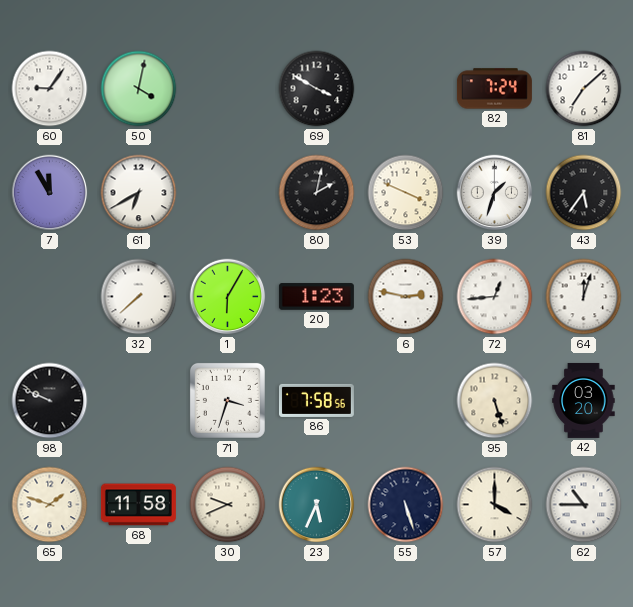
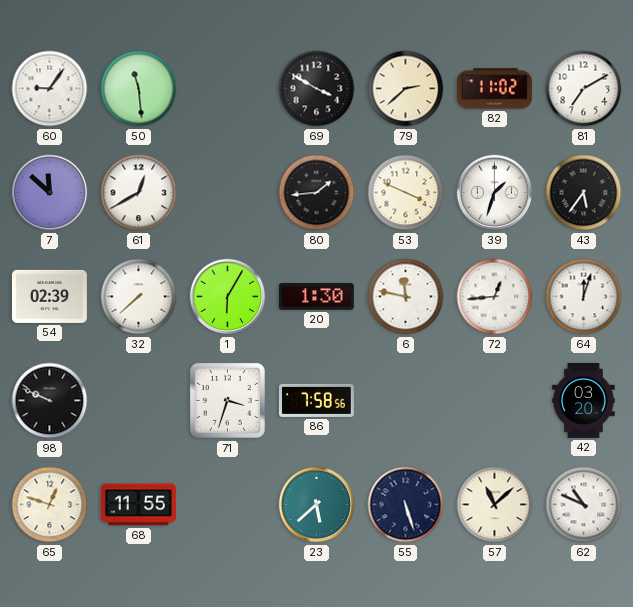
50: 4:02 -> 11:29
79: none -> 2:38
82: 7:24 -> 11:02
81: 7:08 -> 7:10
7: 11:55 -> 11:52
61: 6:40 -> 12:40
80: 2:02 -> 1:44
54: none -> 02:39
20: 1:23 -> 1:30
6: 2:47 -> 11:47
95: 5:27 -> none
65: 1:48 -> 12:48
68: 11:58 -> 11:55
30: 9:41 -> none
23: 5:34 -> 5:38
57: 4:00 -> 11:08
62: 10:45 -> 10:49
